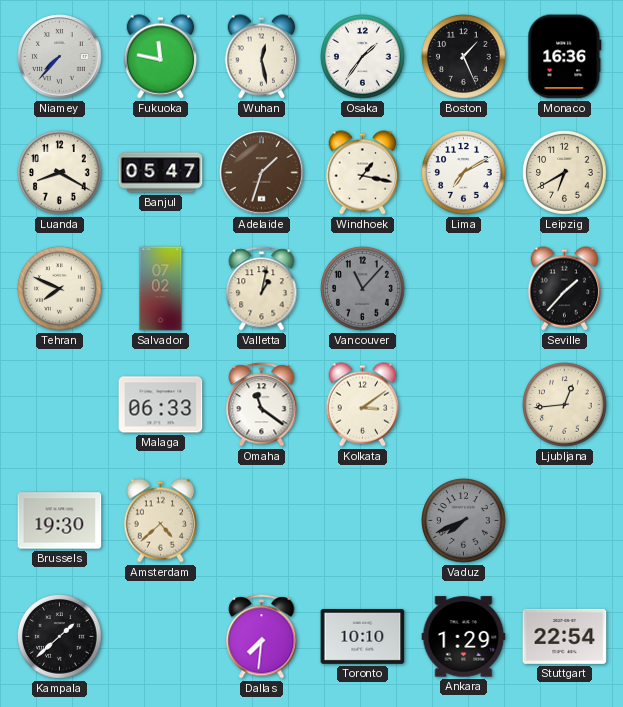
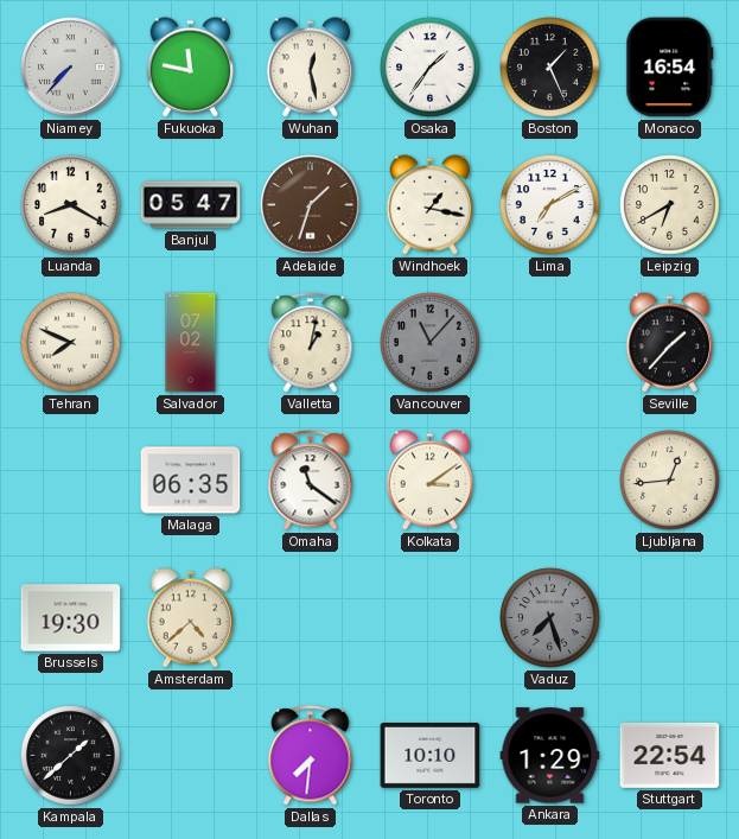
Monaco: 16:36 -> 16:54
Malaga: 06:33 -> 06:35
Vaduz: 7:41 -> 7:27
